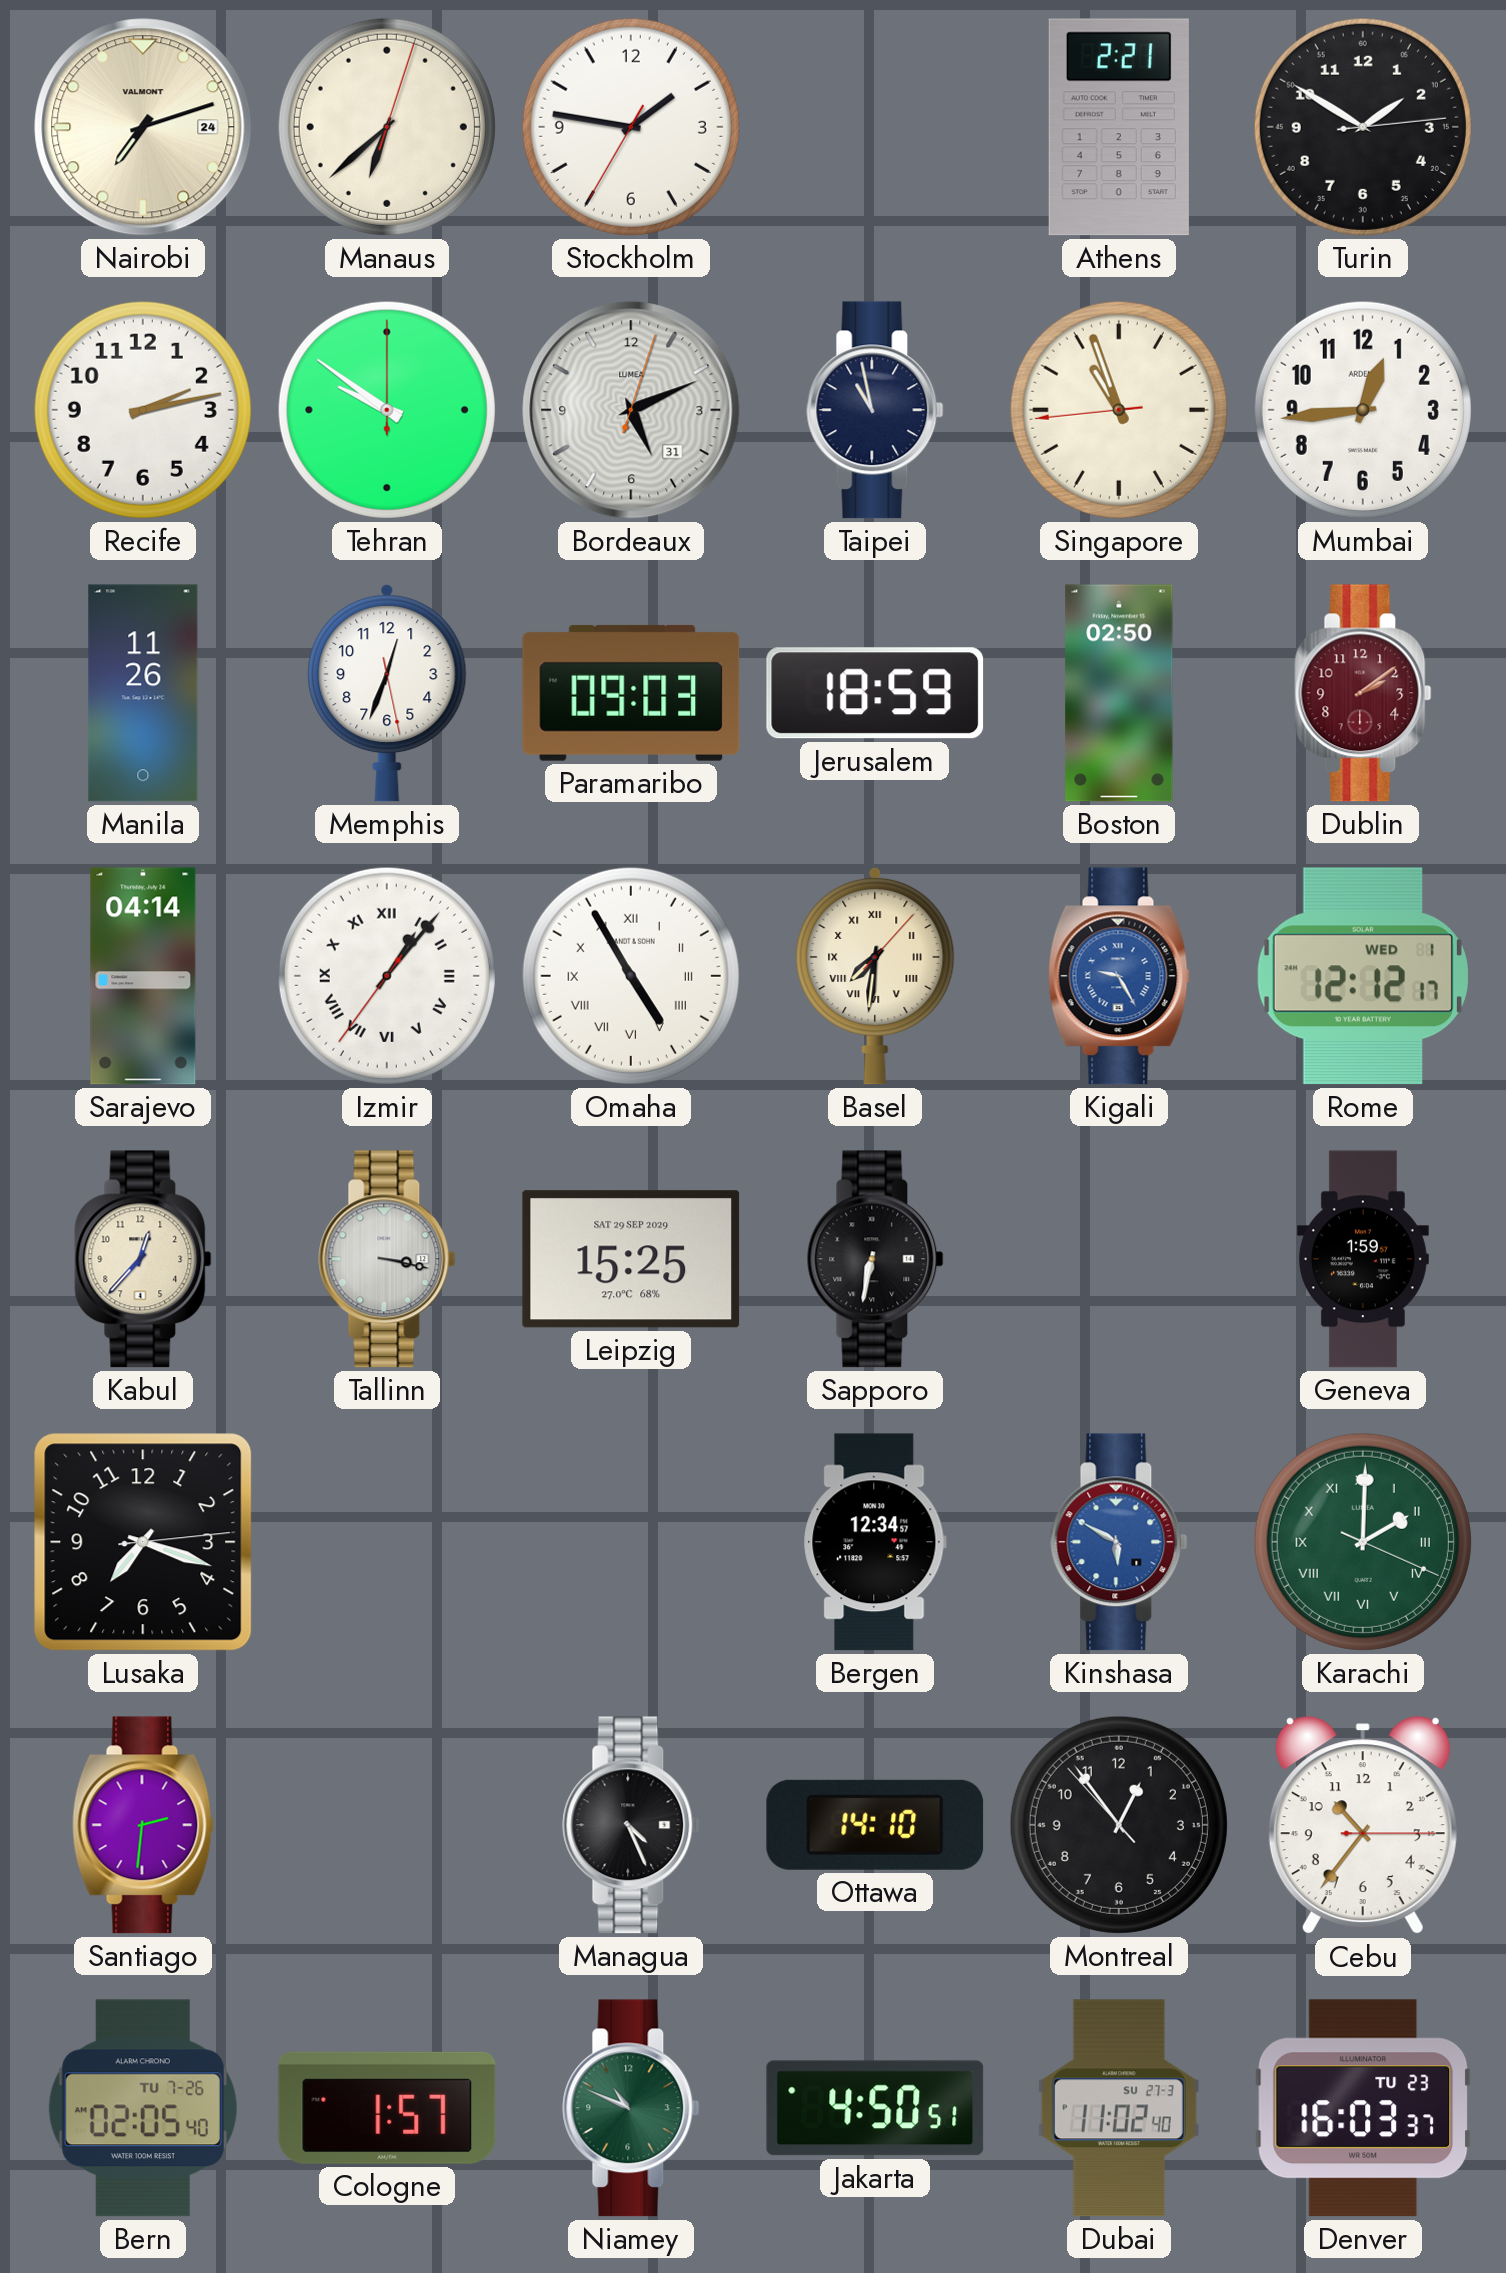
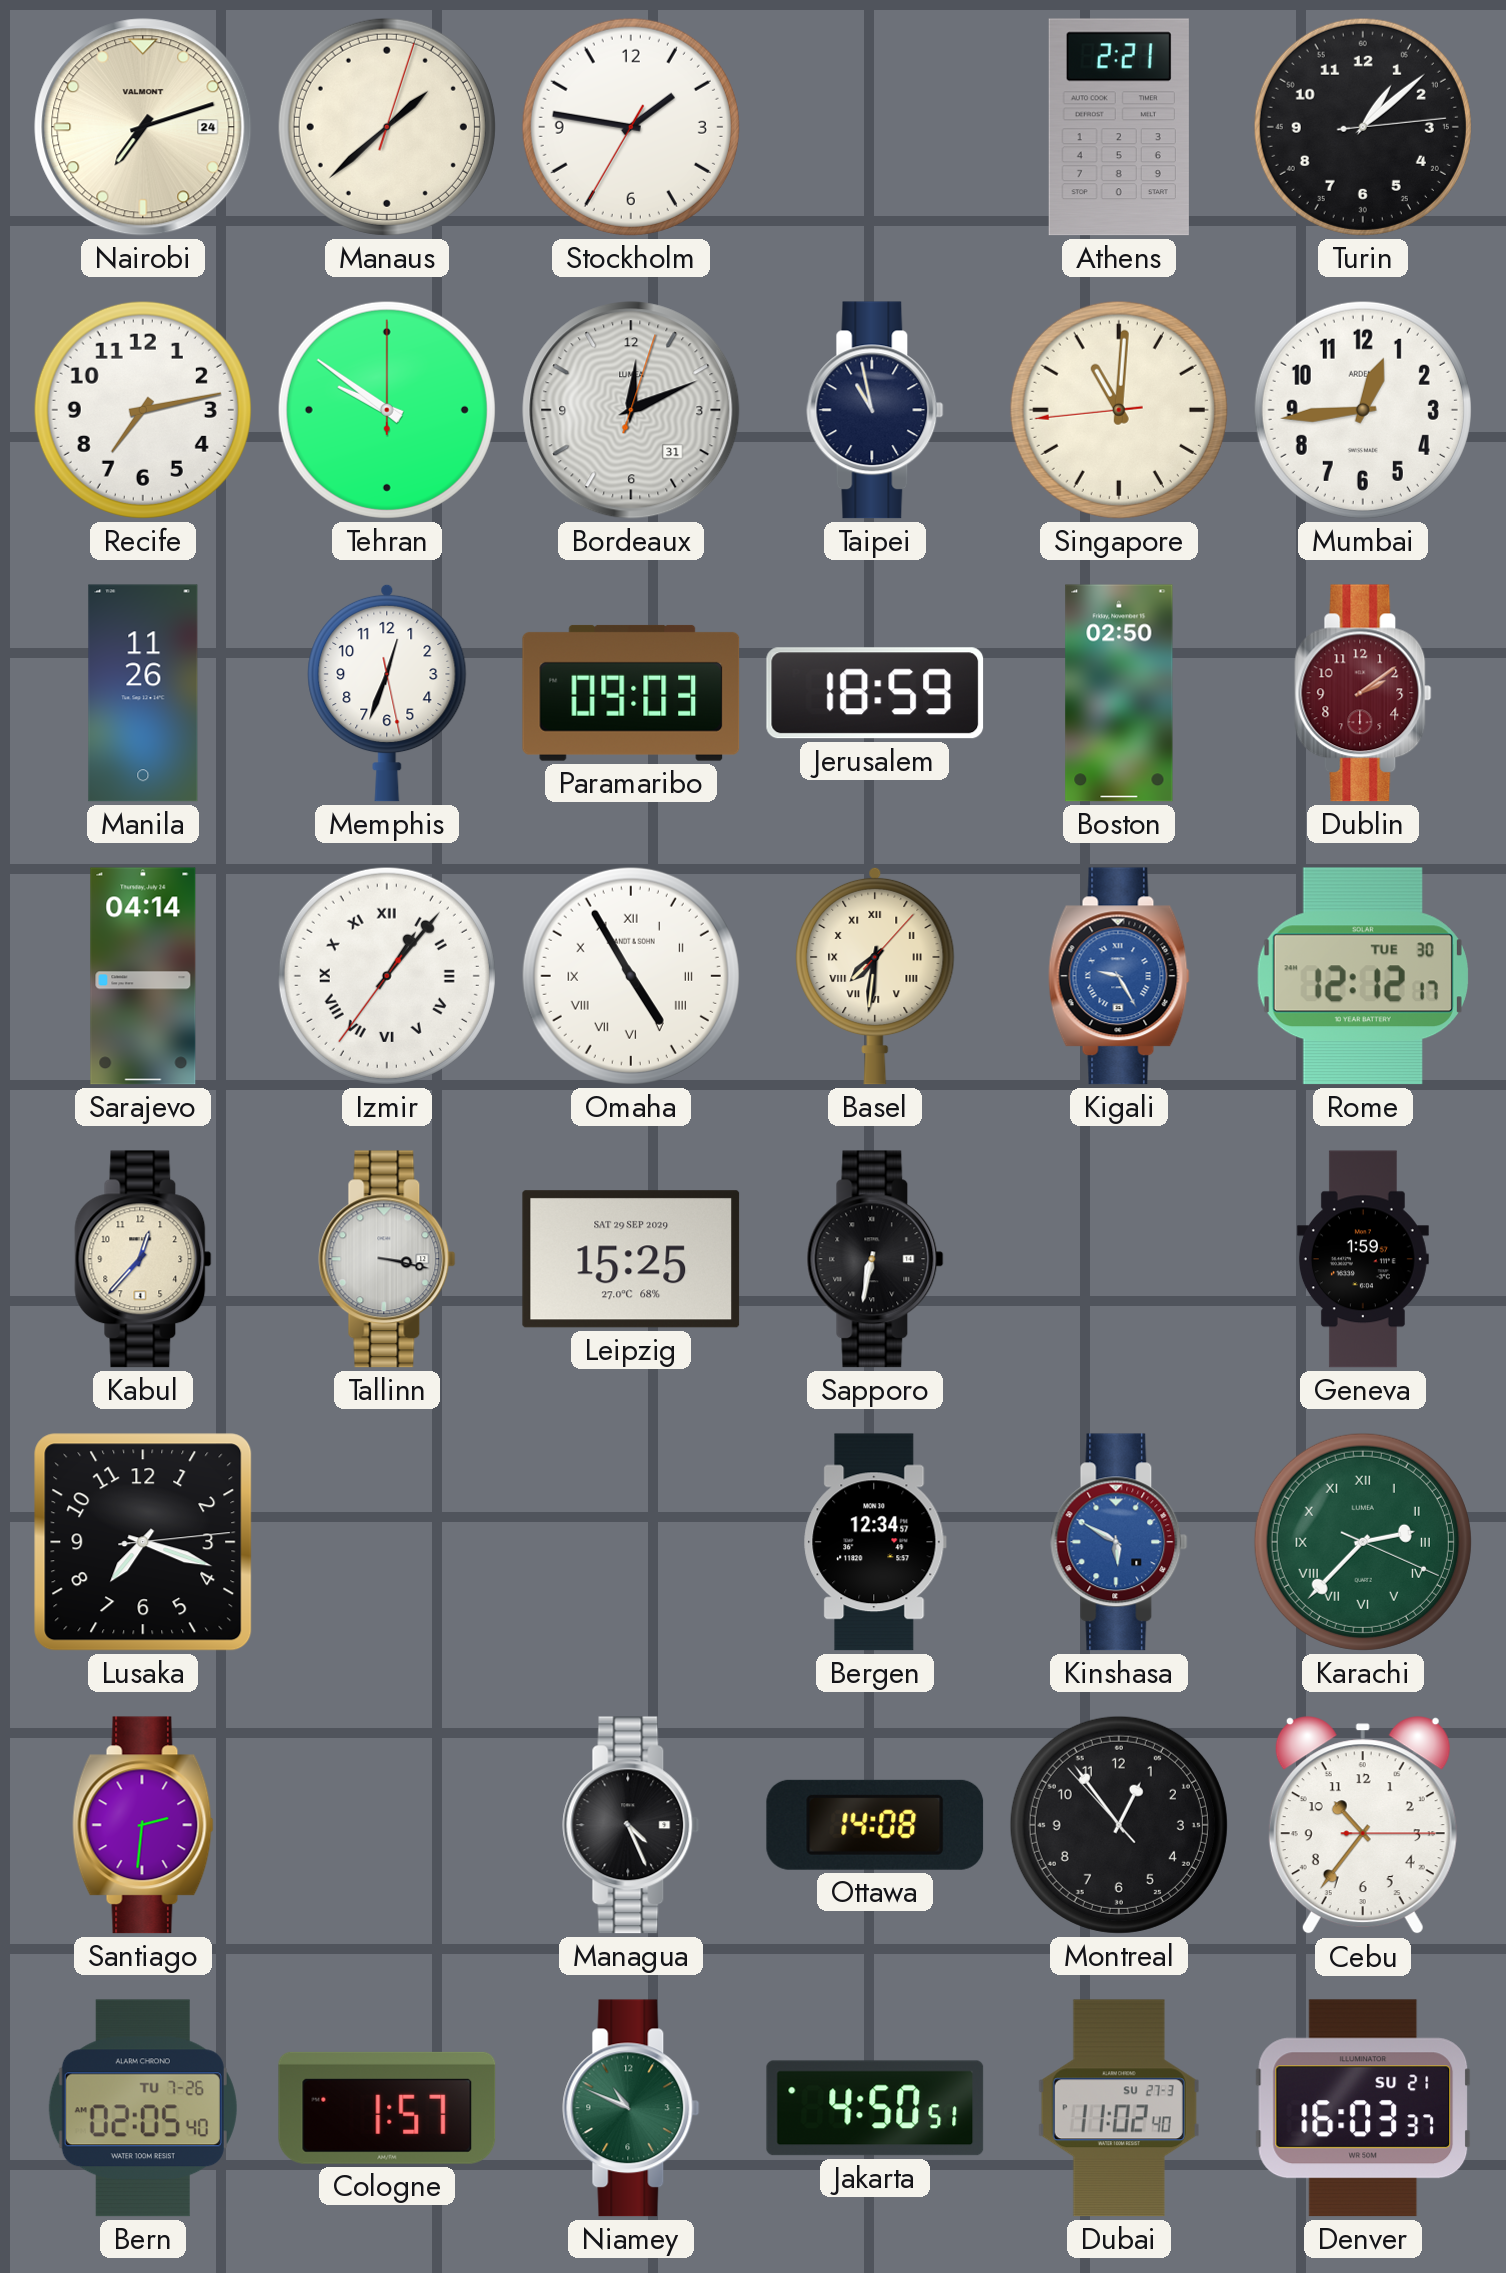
Manaus: 6:38 -> 1:38
Turin: 1:50 -> 1:08
Recife: 2:13 -> 7:13
Bordeaux: 5:11 -> 12:11
Singapore: 10:56 -> 11:00
Rome date: WED 1 -> TUE 30
Karachi: 2:00 -> 2:37
Ottawa: 14:10 -> 14:08
Denver date: TU 23 -> SU 21
